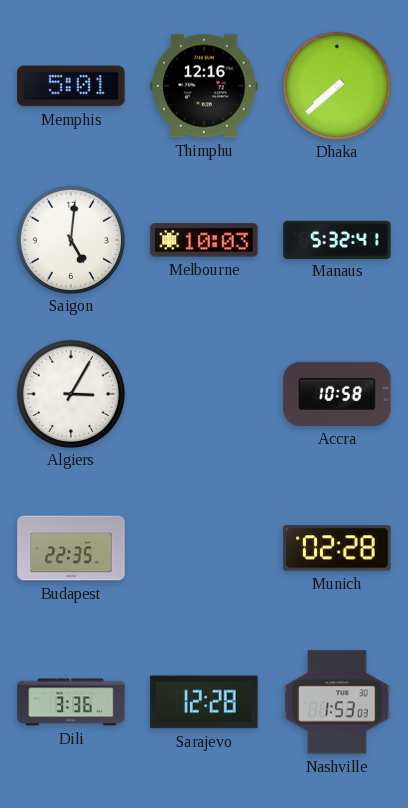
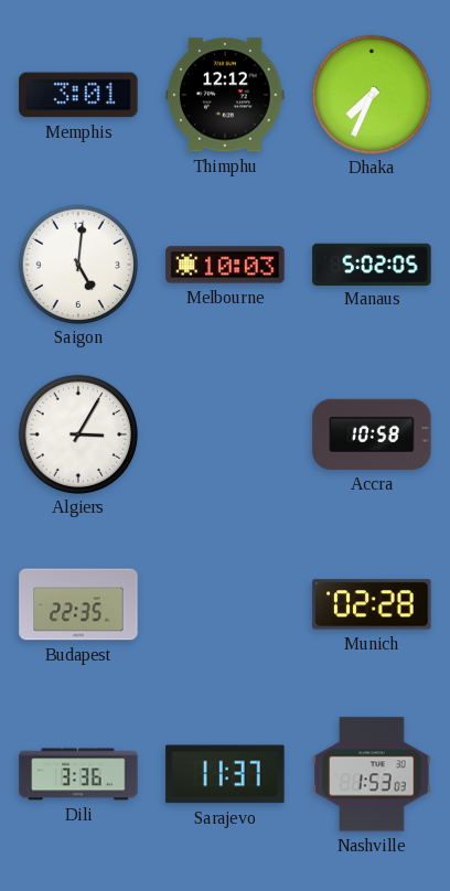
Memphis: 5:01 -> 3:01
Thimphu: 12:16 -> 12:12
Dhaka: 7:38 -> 7:34
Manaus: 5:32 -> 5:02
Sarajevo: 12:28 -> 11:37
